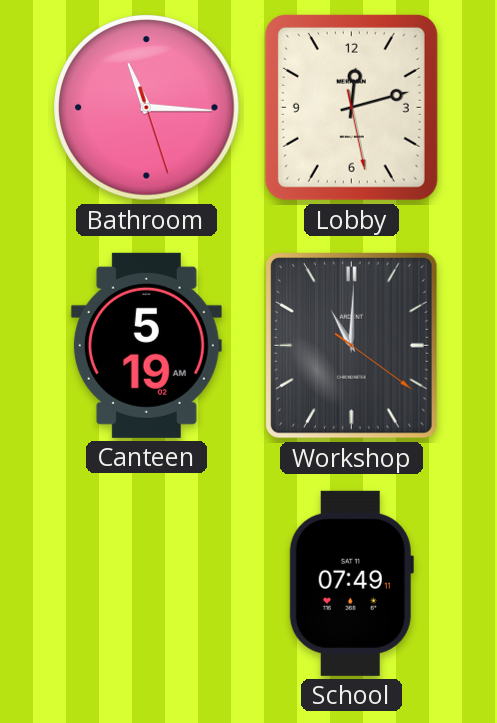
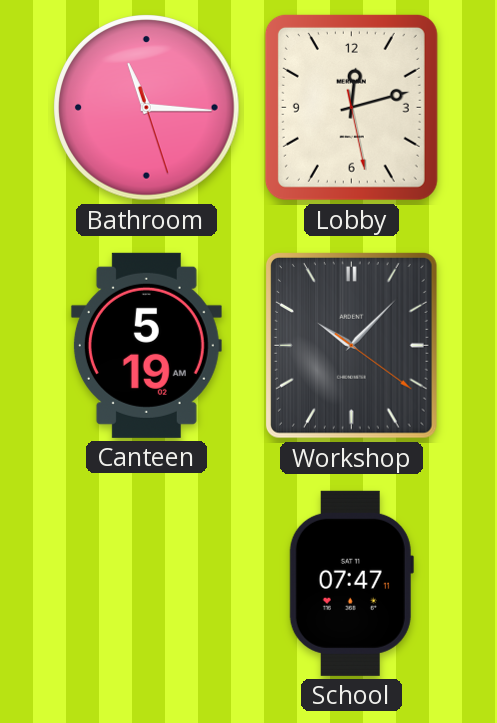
Workshop: 11:00 -> 10:07
School: 07:49 -> 07:47
